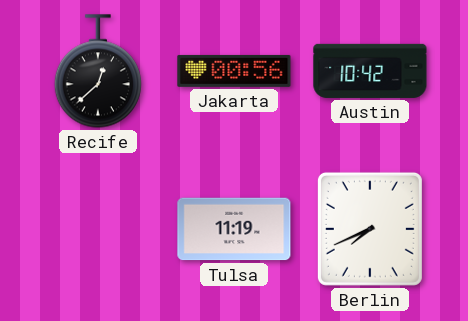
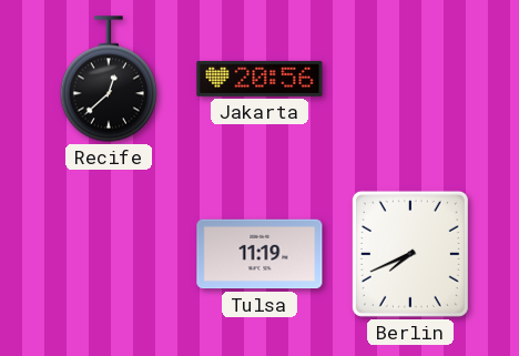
Jakarta: 00:56 -> 20:56
Austin: 10:42 -> none
